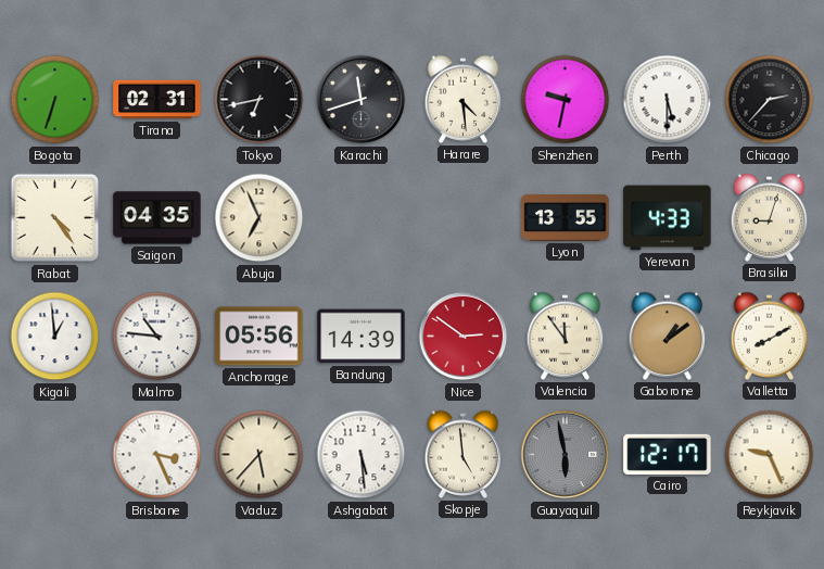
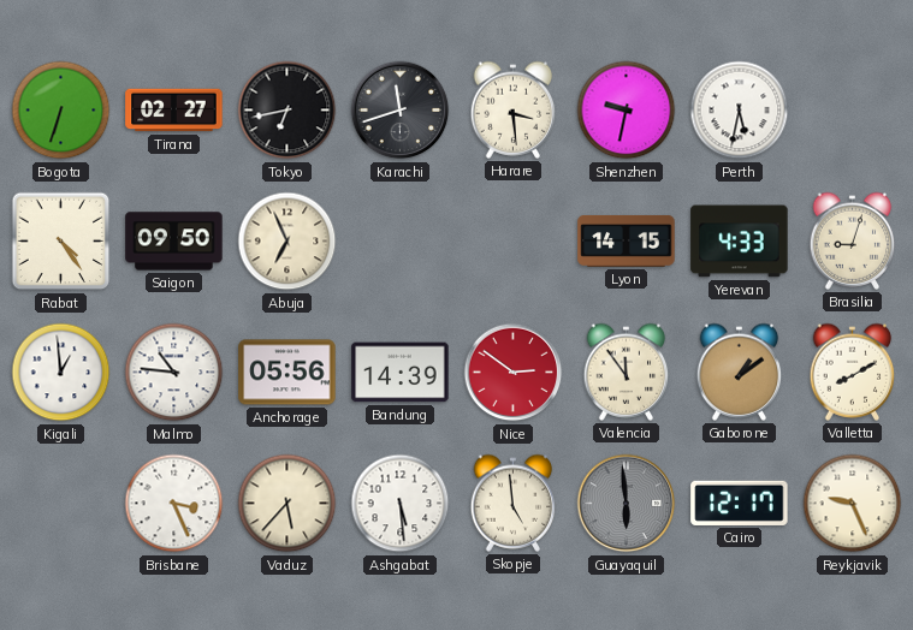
Tirana: 02:31 -> 02:27
Harare: 4:29 -> 3:29
Perth: 5:30 -> 5:32
Chicago: 2:37 -> none
Saigon: 04:35 -> 09:50
Lyon: 13:55 -> 14:15
Guayaquil: 5:58 -> 5:59
